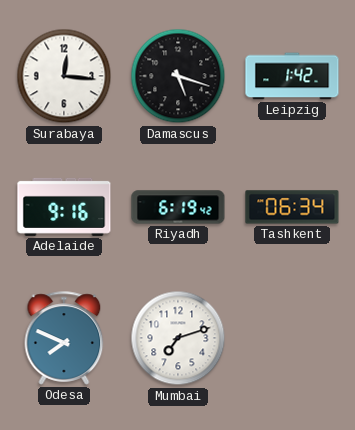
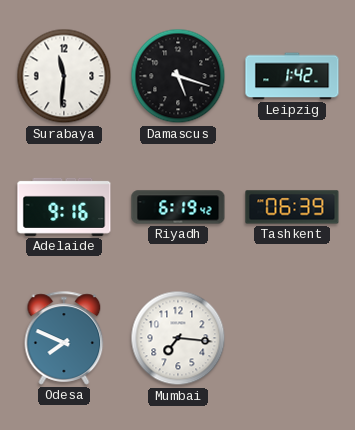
Surabaya: 12:16 -> 11:31
Tashkent: 06:34 -> 06:39
Mumbai: 7:12 -> 7:16
